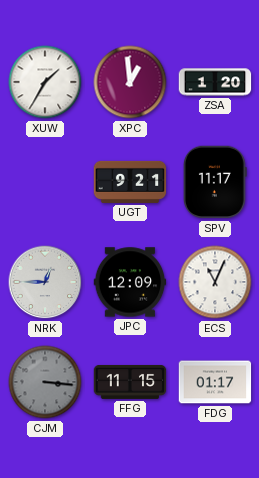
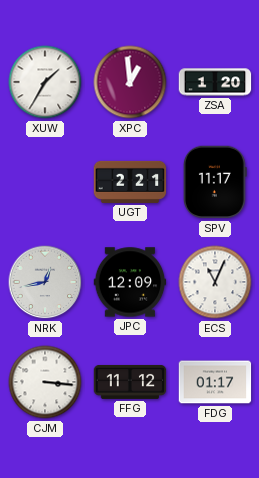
UGT: 9:21 -> 2:21
NRK: 12:45 -> 12:43
CJM dial: grey -> white
FFG: 11:15 -> 11:12
